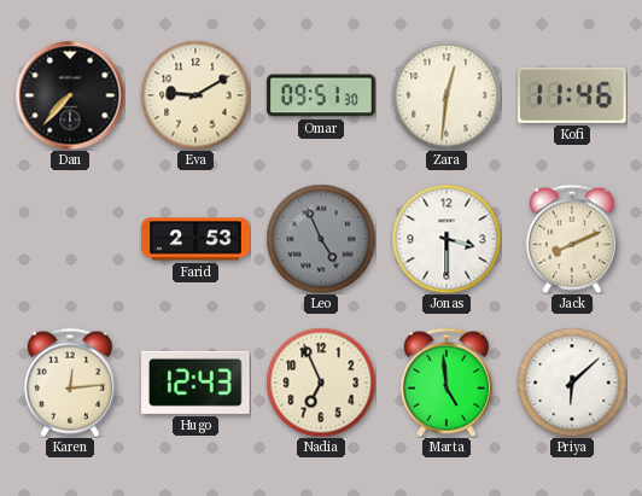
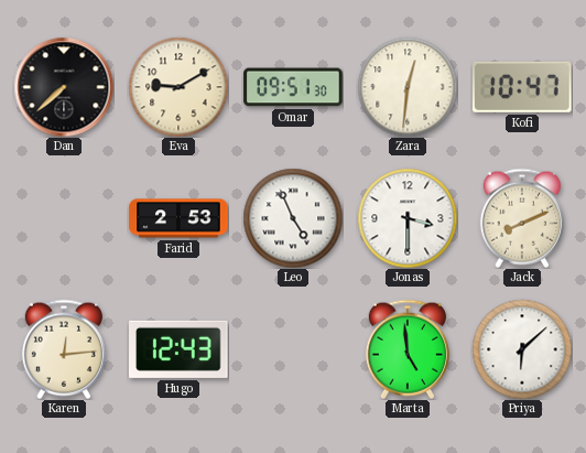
Dan: 7:37 -> 7:38
Kofi: 11:46 -> 10:47
Leo dial: grey -> white
Nadia: 6:56 -> none
